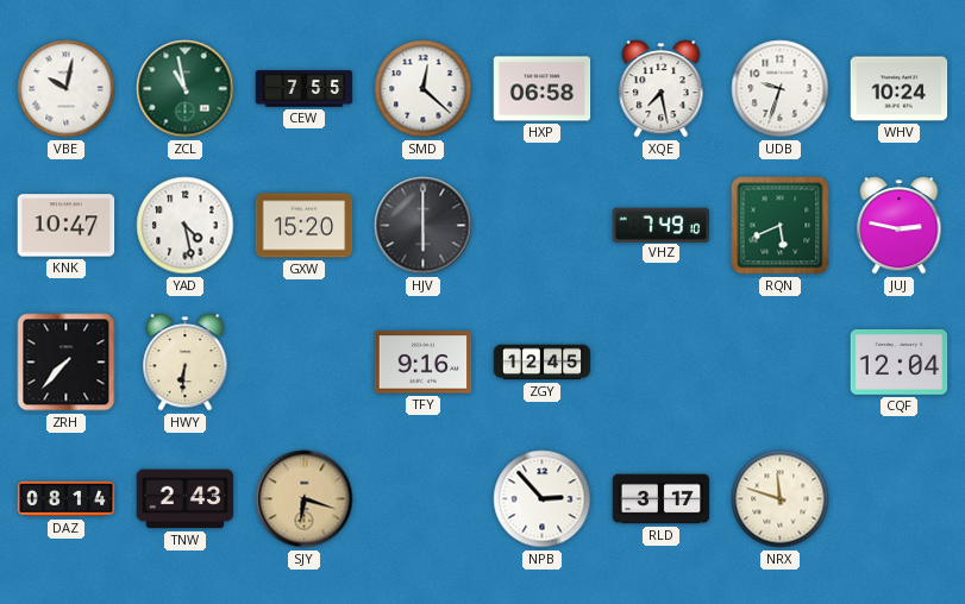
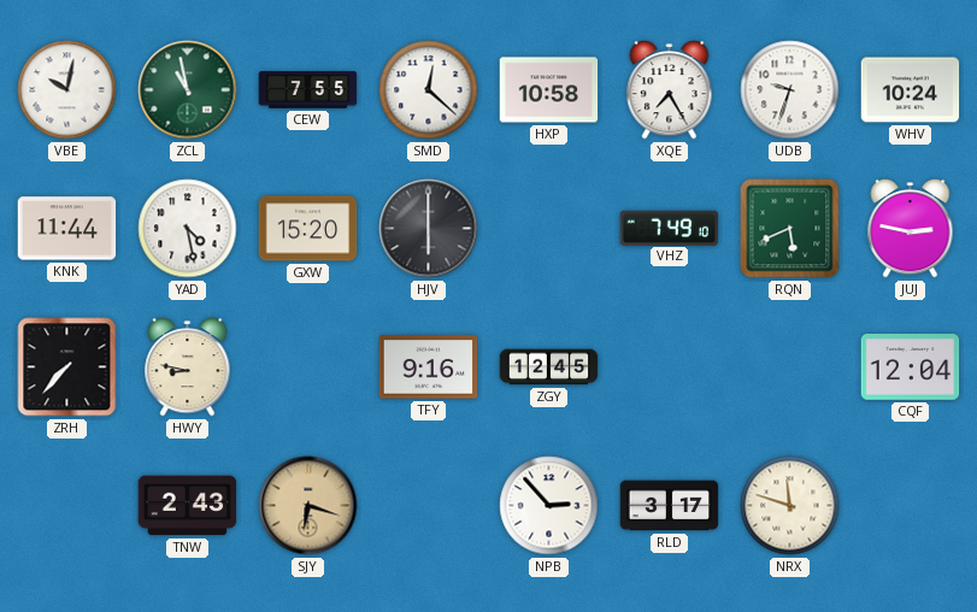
HXP: 06:58 -> 10:58
XQE: 7:28 -> 7:25
KNK: 10:47 -> 11:44
HWY: 6:31 -> 8:47
DAZ: 08:14 -> none
